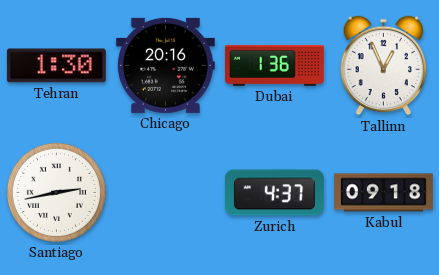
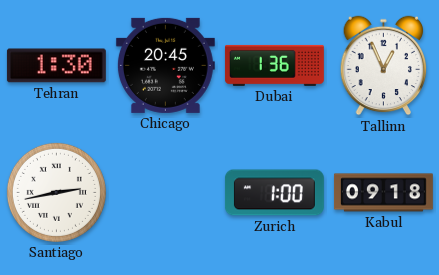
Chicago: 20:16 -> 20:45
Zurich: 4:37 -> 1:00
